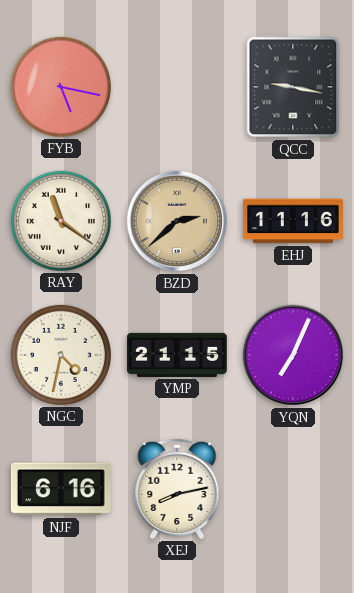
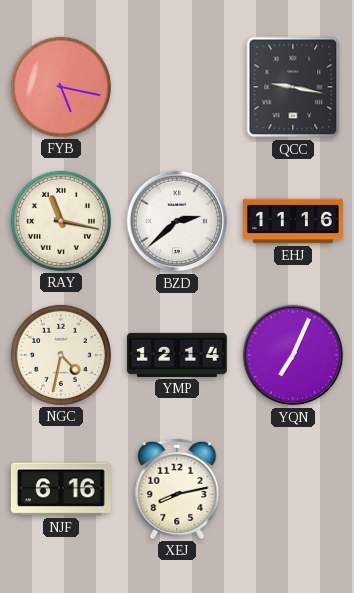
RAY: 11:21 -> 11:17
BZD dial: champagne -> white
YMP: 21:15 -> 12:14
